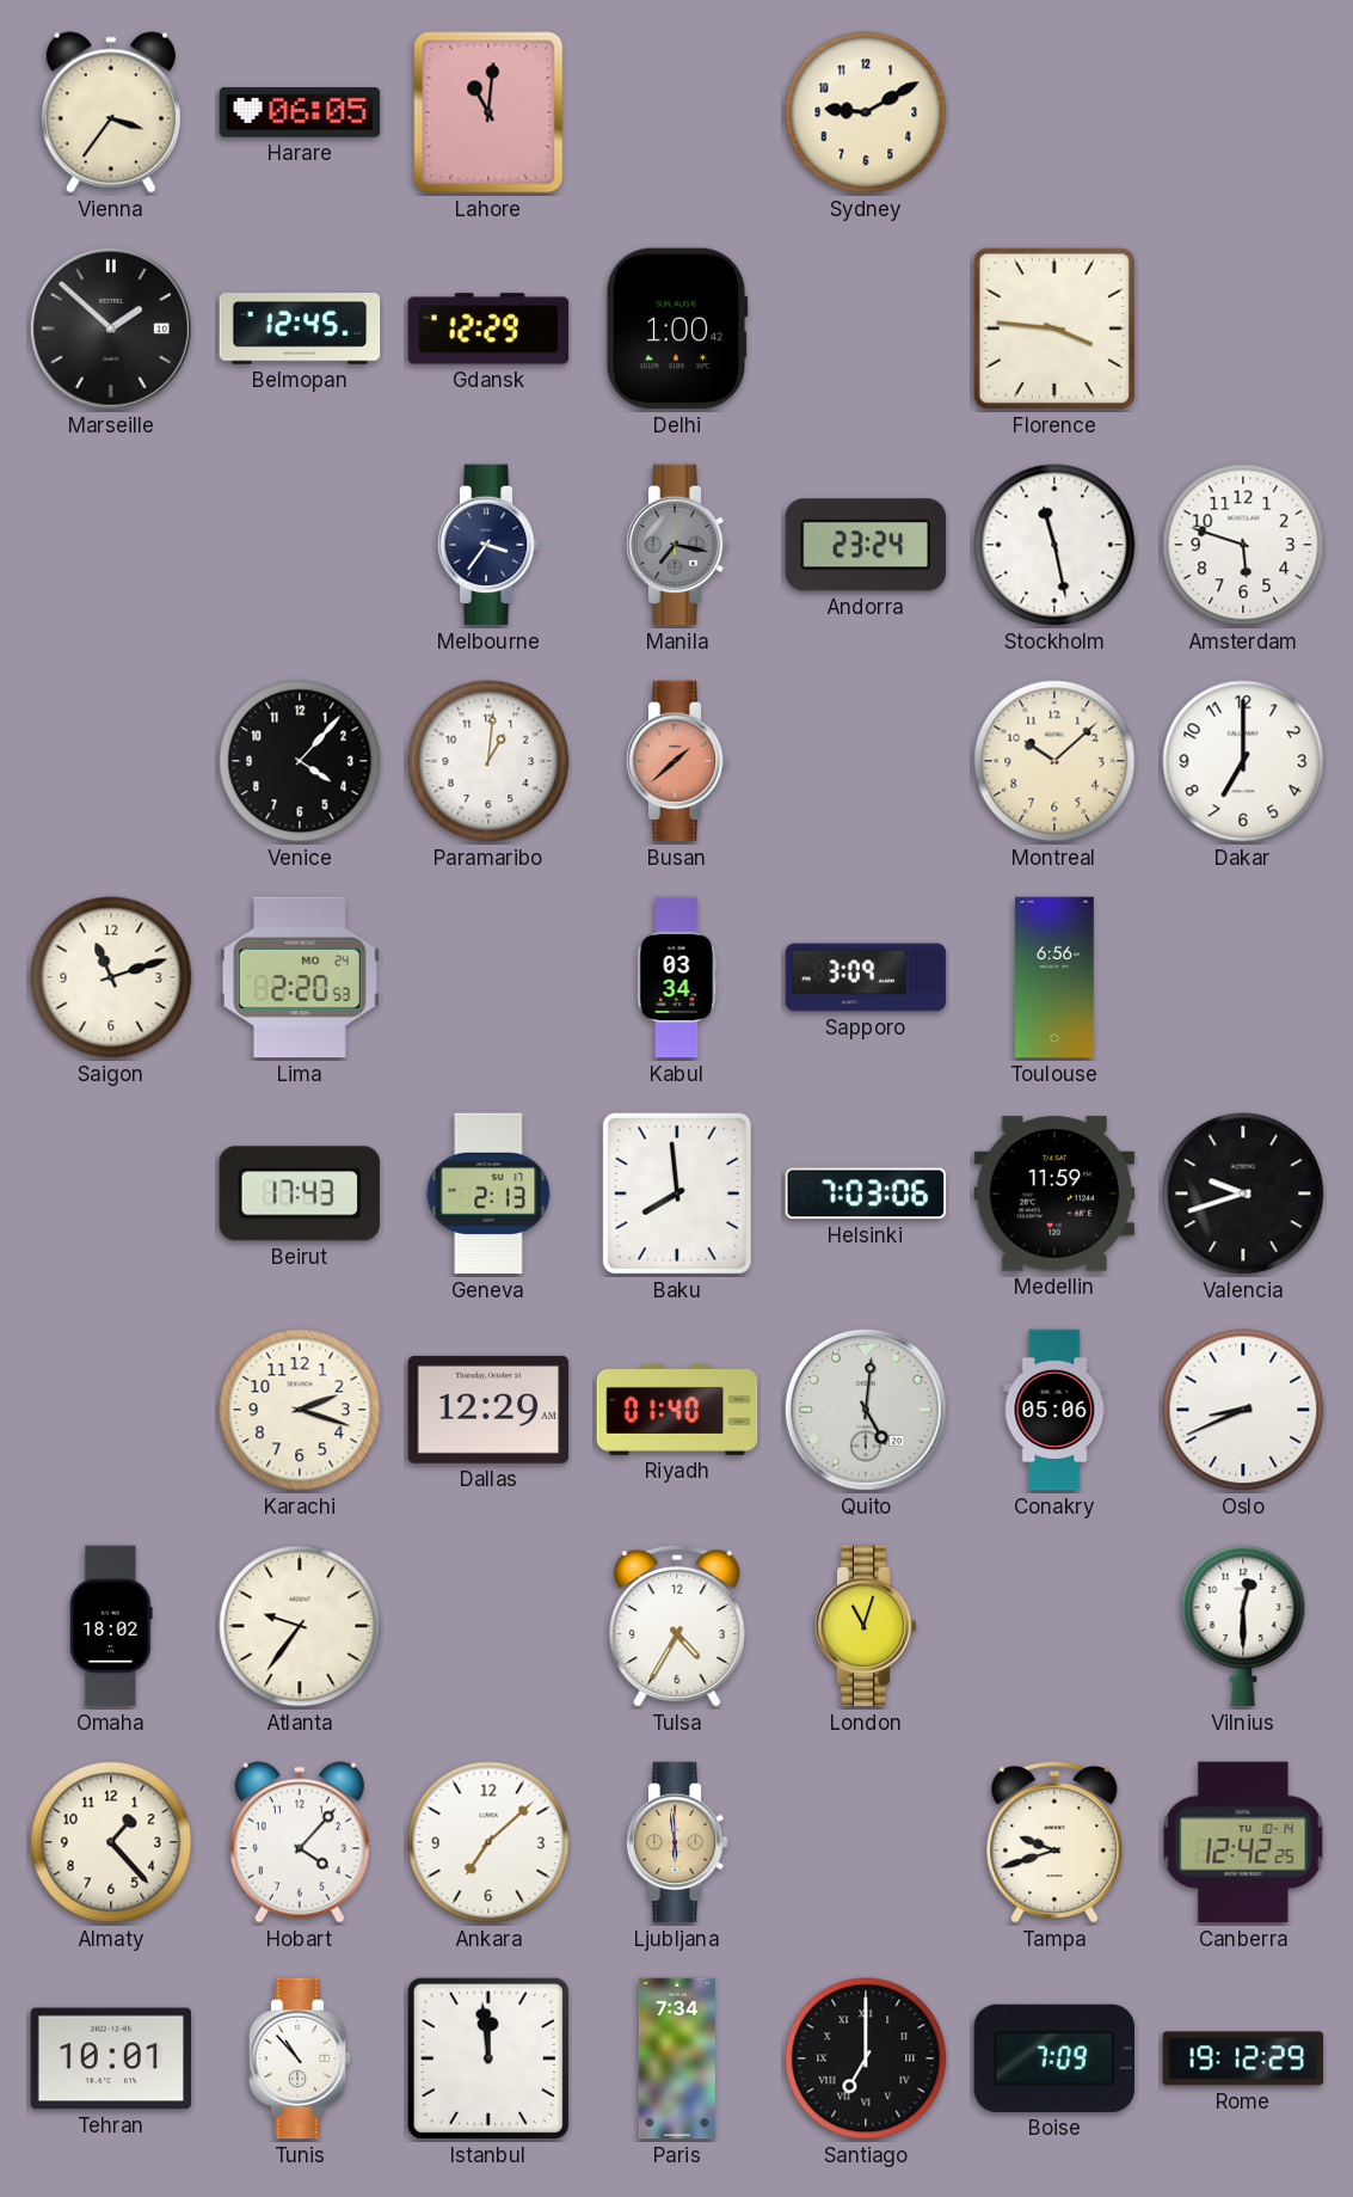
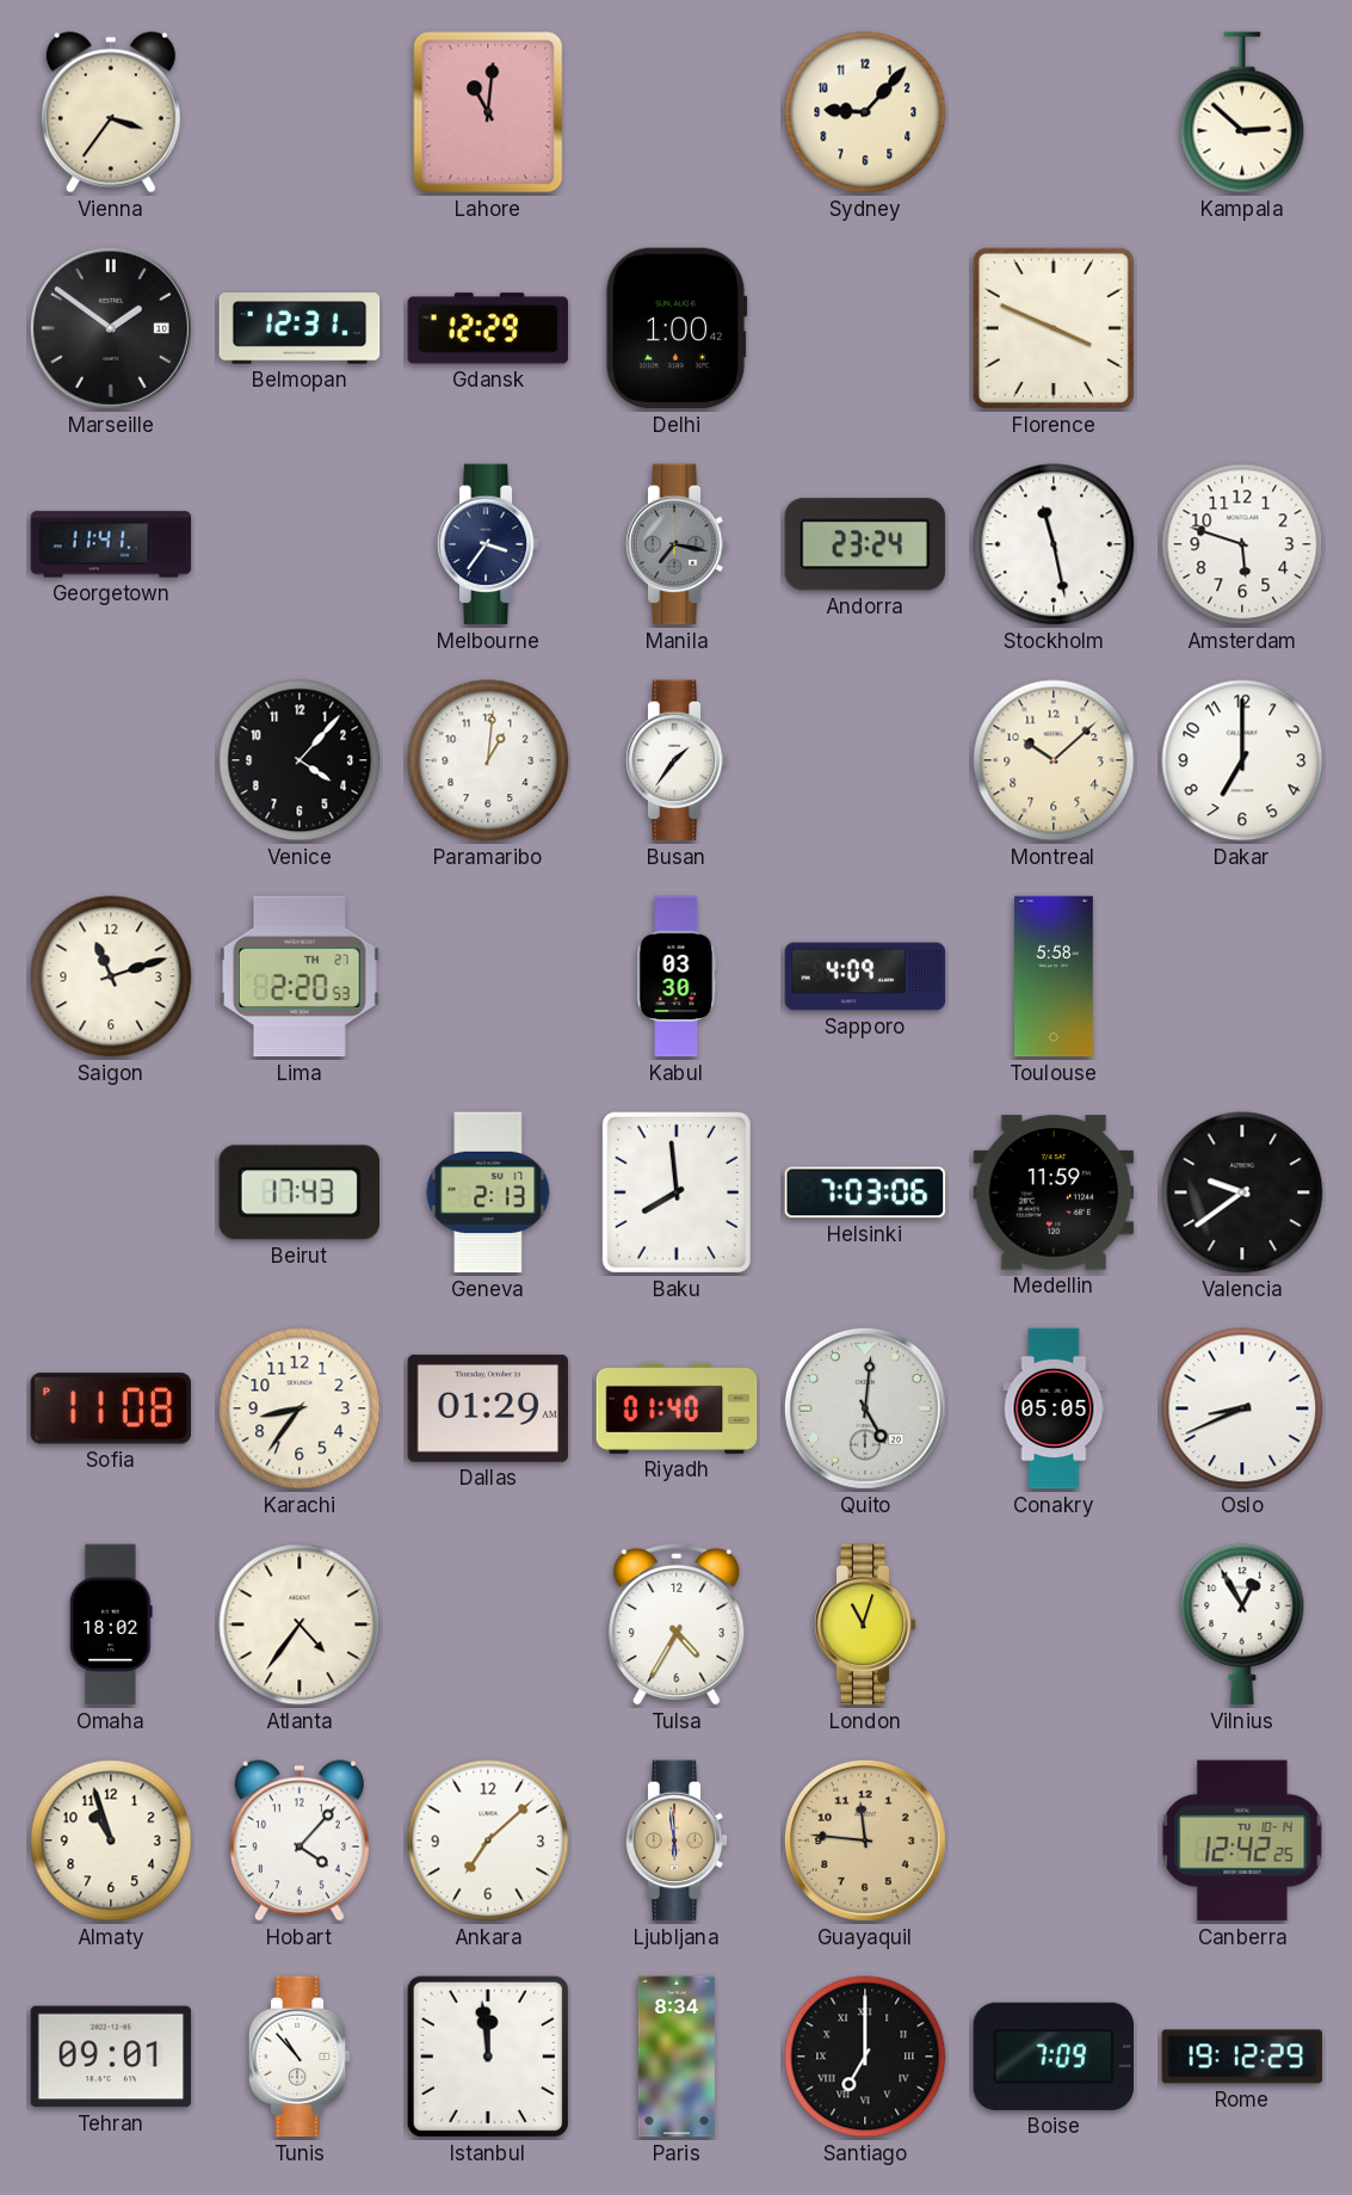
Harare: 06:05 -> none
Sydney: 9:10 -> 9:07
Kampala: none -> 2:52
Marseille: 1:52 -> 1:51
Belmopan: 12:45 -> 12:31
Florence: 3:46 -> 3:49
Georgetown: none -> 11:41
Busan: 1:38 -> 1:36
Busan dial: salmon -> white
Lima date: MO 24 -> TH 27
Kabul: 03:34 -> 03:30
Sapporo: 3:09 -> 4:09
Toulouse: 6:56 -> 5:58
Valencia: 9:42 -> 9:39
Sofia: none -> 11:08
Karachi: 2:18 -> 8:36
Dallas: 12:29 -> 01:29
Conakry: 05:06 -> 05:05
Atlanta: 9:36 -> 4:36
Vilnius: 12:30 -> 12:55
Almaty: 1:23 -> 10:57
Guayaquil: none -> 11:46
Tampa: 9:42 -> none
Tehran: 10:01 -> 09:01
Paris: 7:34 -> 8:34
